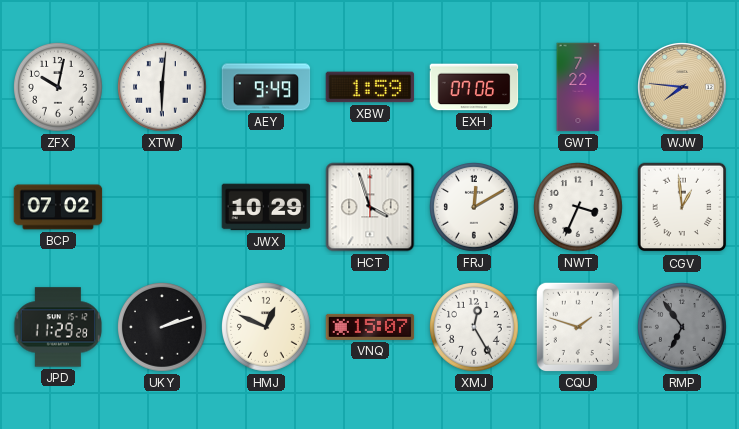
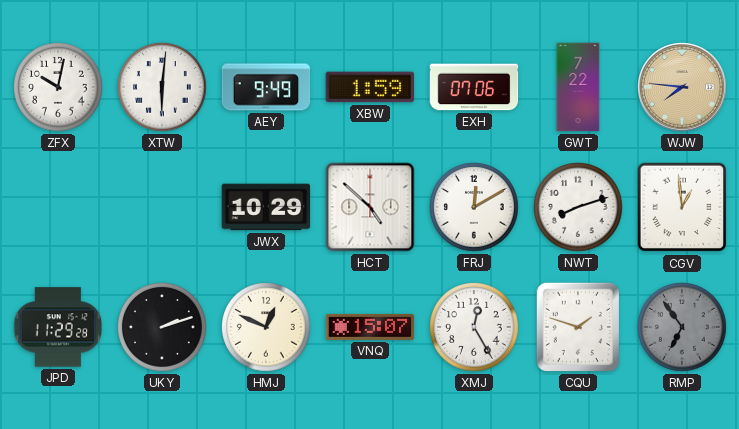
BCP: 07:02 -> none
HCT: 3:57 -> 4:52
NWT: 3:34 -> 8:12
